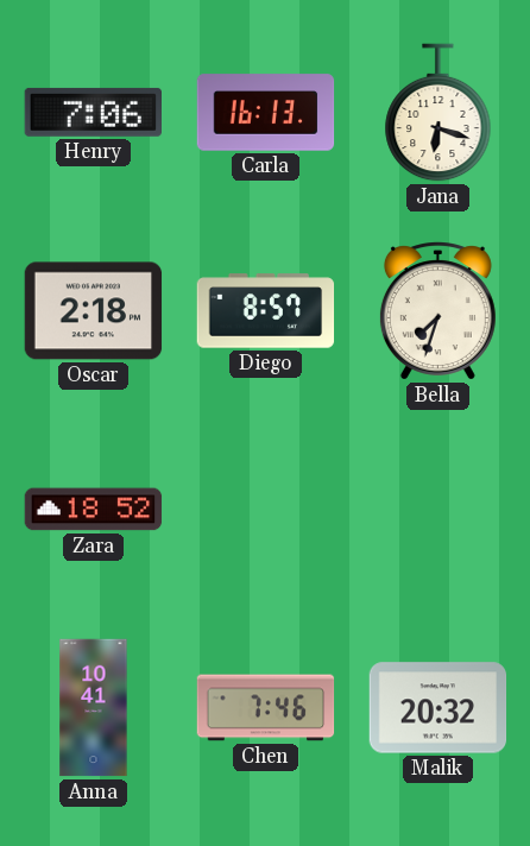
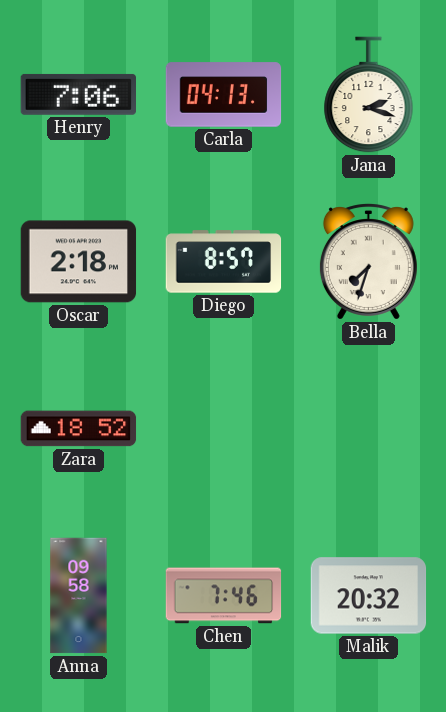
Carla: 16:13 -> 04:13
Jana: 6:18 -> 2:18
Anna: 10:41 -> 09:58
